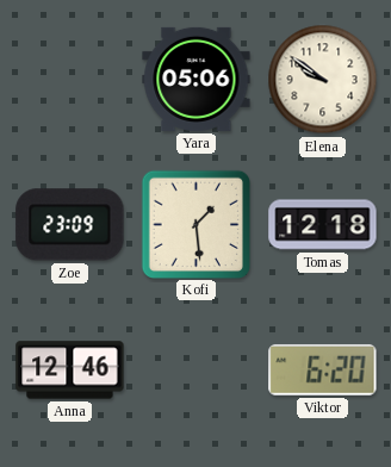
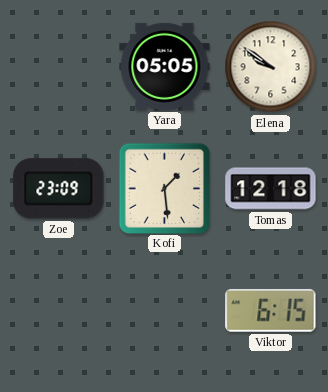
Yara: 05:06 -> 05:05
Anna: 12:46 -> none
Viktor: 6:20 -> 6:15
